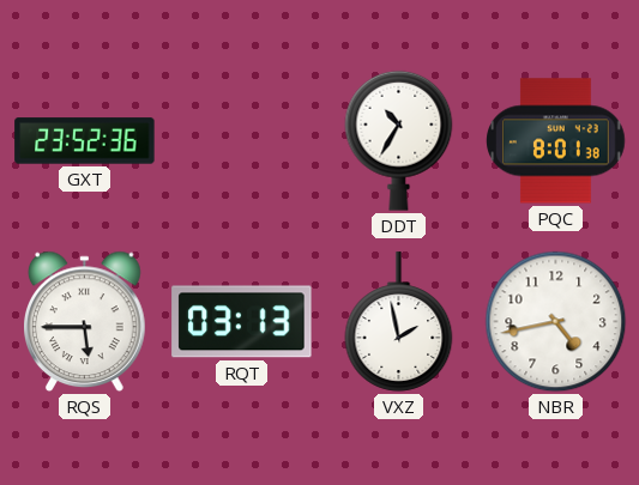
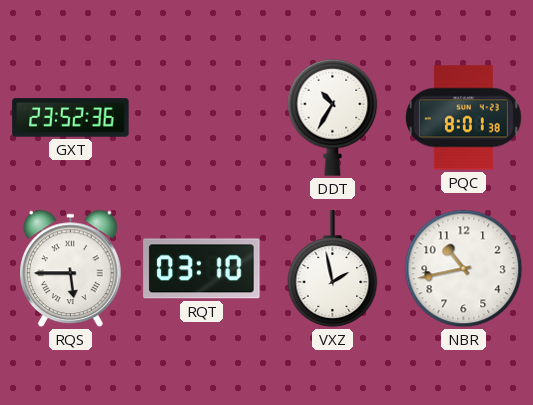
RQT: 03:13 -> 03:10
NBR: 4:43 -> 10:43
